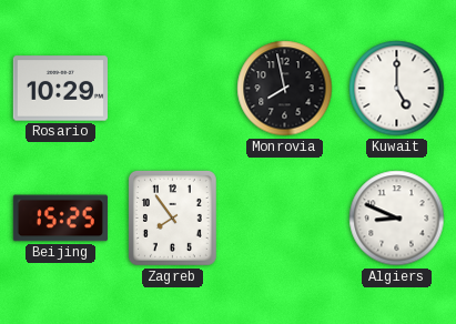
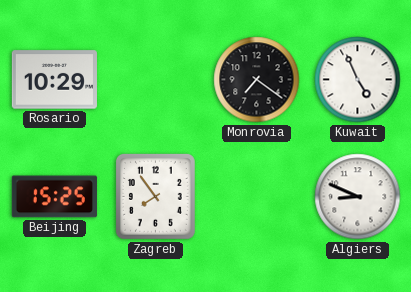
Monrovia: 7:58 -> 7:21
Kuwait: 5:00 -> 4:56
